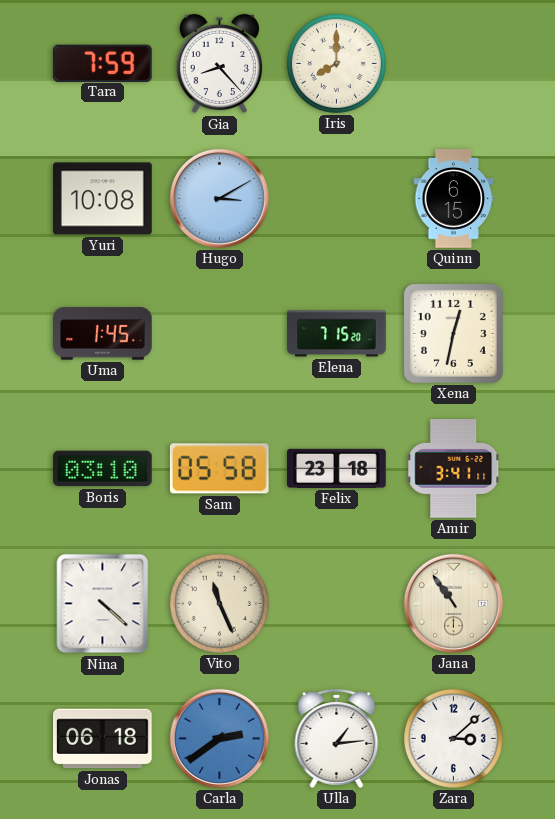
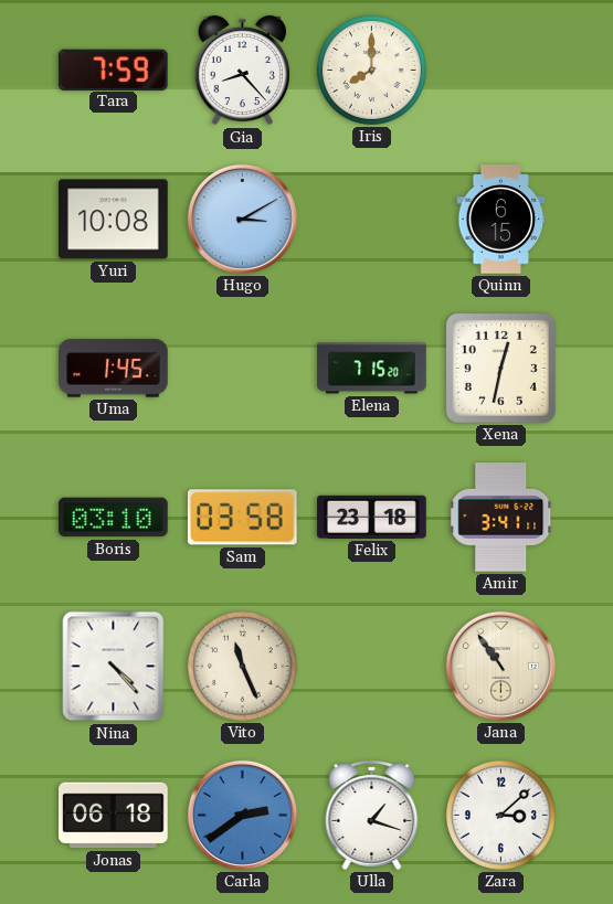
Sam: 05:58 -> 03:58
Nina: 4:22 -> 4:23
Ulla: 1:14 -> 1:18
